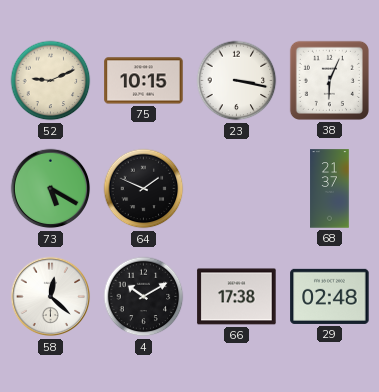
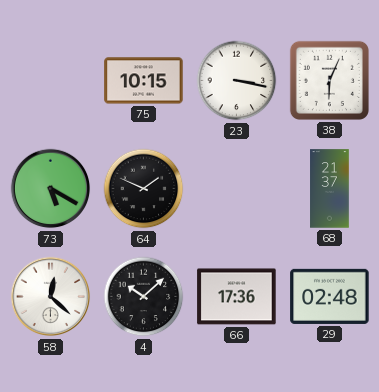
52: 9:11 -> none
4: 10:10 -> 10:08
66: 17:38 -> 17:36
